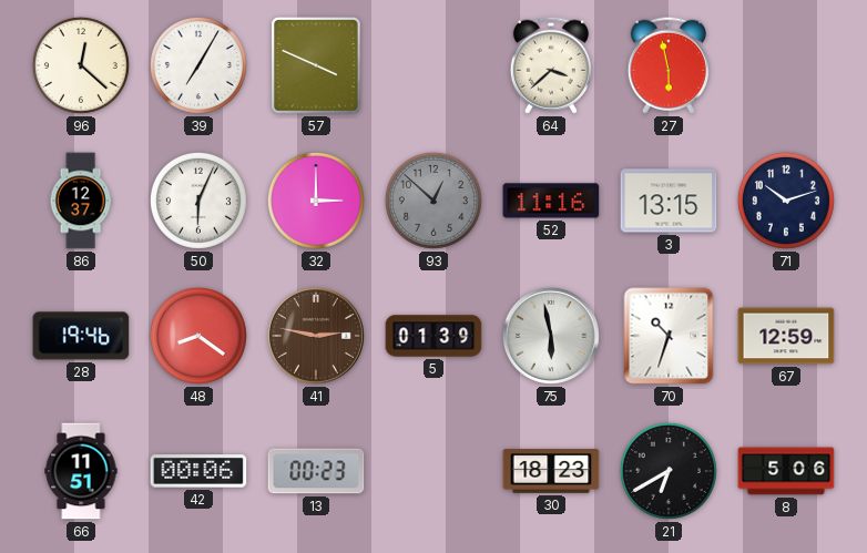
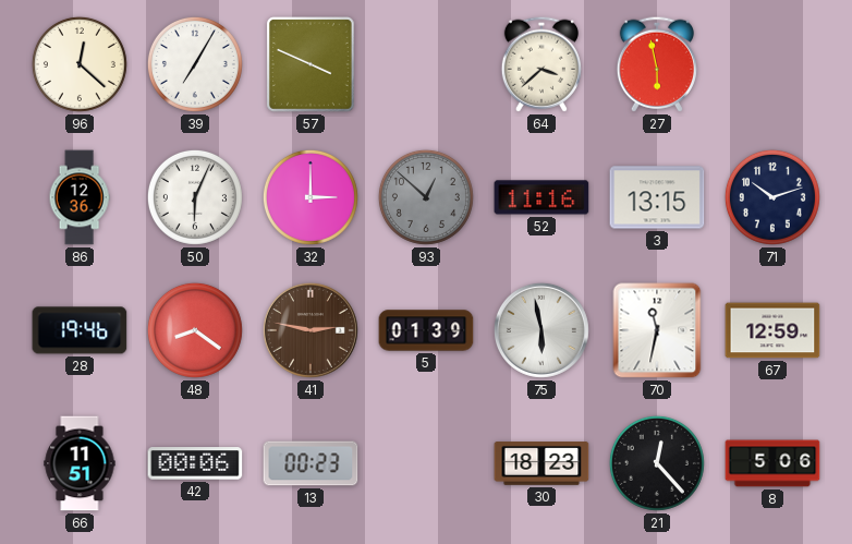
86: 12:37 -> 12:36
70: 10:33 -> 11:32
21: 6:40 -> 12:23
